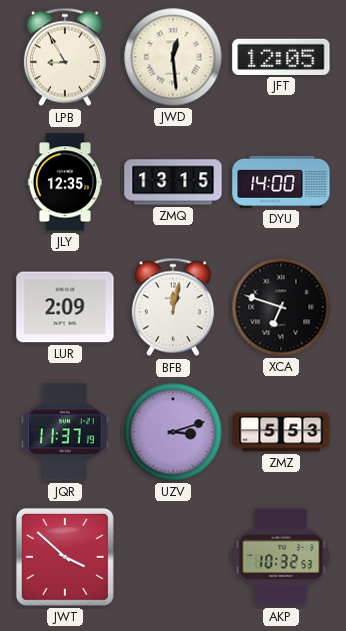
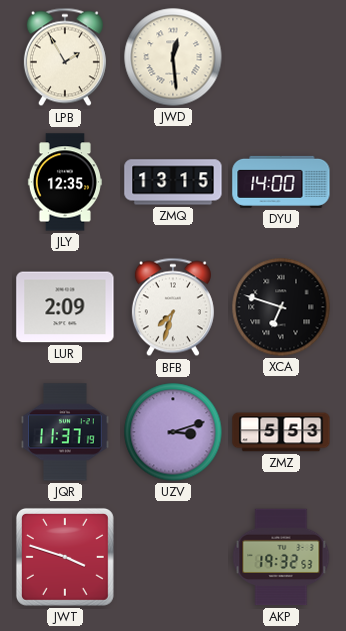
LPB: 8:55 -> 1:55
JFT: 12:05 -> none
BFB: 12:02 -> 7:33
JWT: 3:52 -> 3:48
AKP: 10:32 -> 19:32
